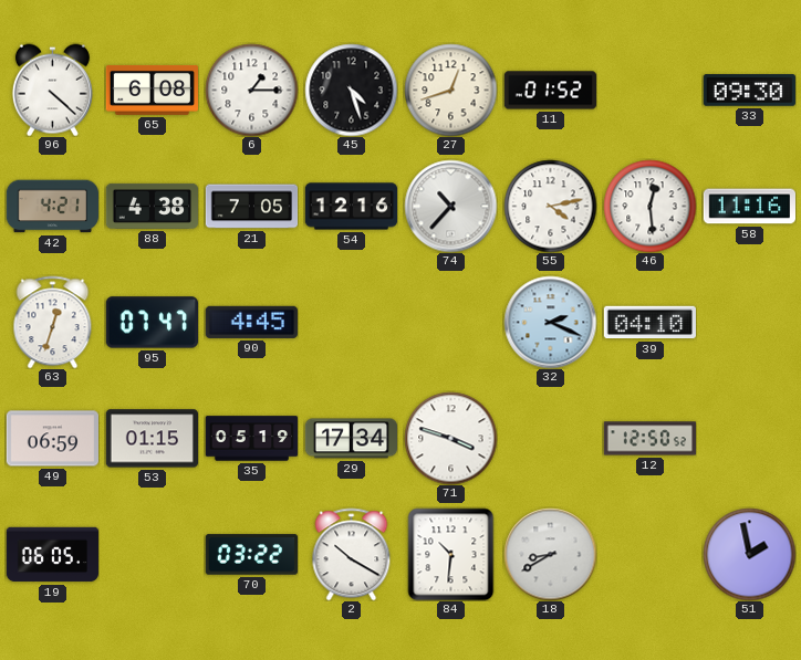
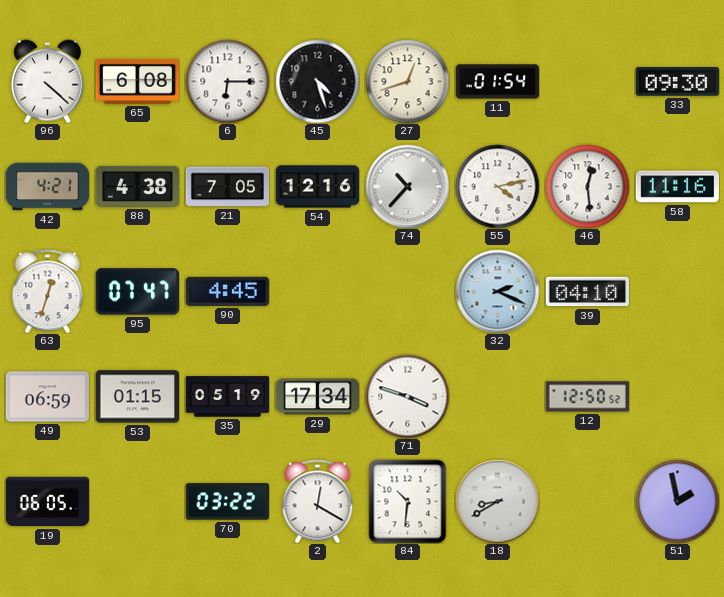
6: 1:15 -> 6:15
11: 01:52 -> 01:54
2: 10:20 -> 12:20
